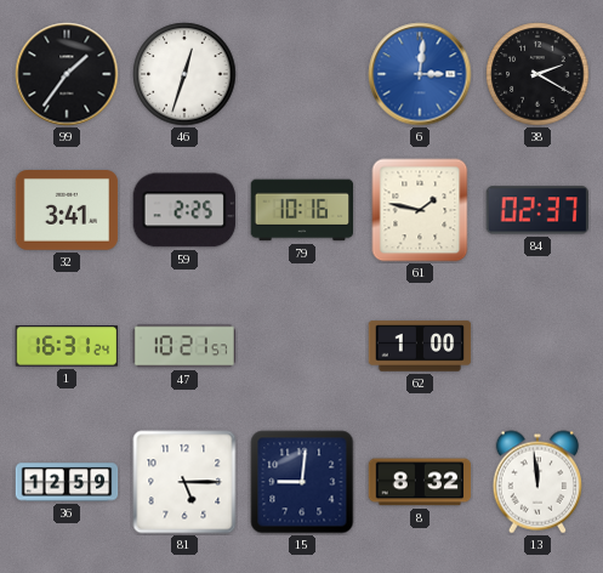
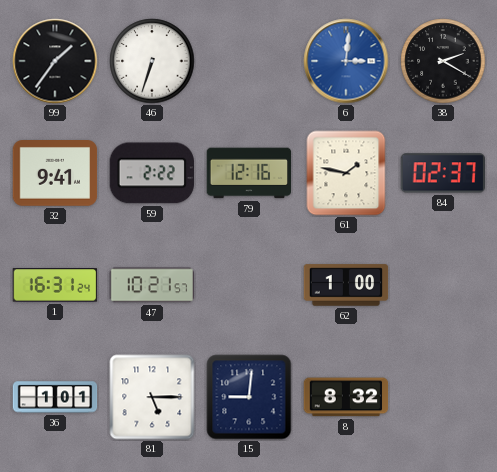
46: 12:33 -> 6:33
32: 3:41 -> 9:41
59: 2:25 -> 2:22
79: 10:16 -> 12:16
36: 12:59 -> 1:01
13: 11:59 -> none
